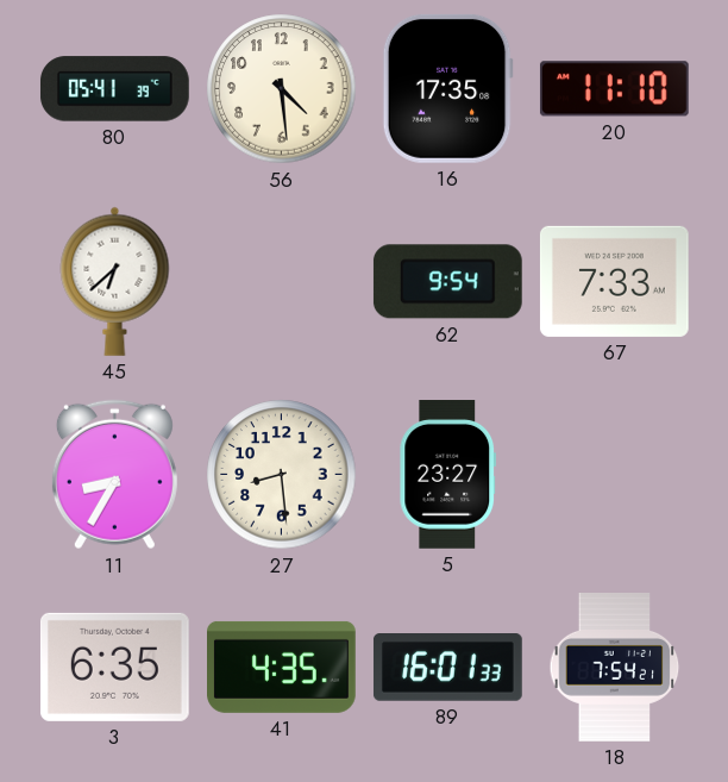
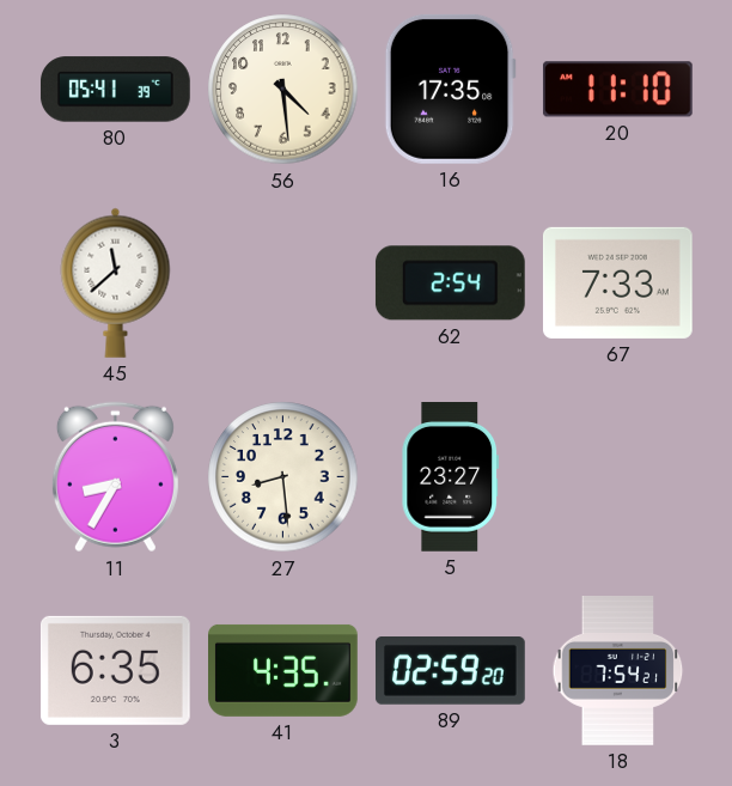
45: 6:38 -> 11:38
62: 9:54 -> 2:54
89: 16:01 -> 02:59
